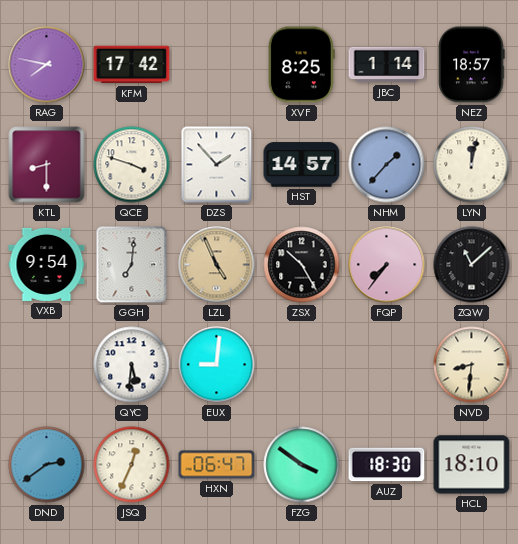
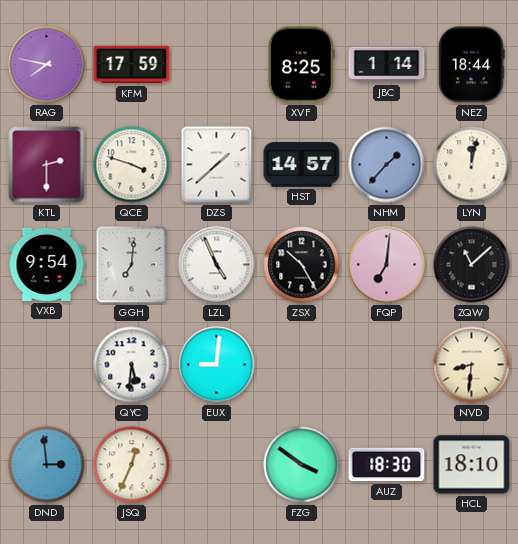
KFM: 17:42 -> 17:59
NEZ: 18:57 -> 18:44
KTL: 8:30 -> 2:30
DZS: 1:53 -> 1:38
LZL dial: champagne -> white
FQP: 7:36 -> 7:01
DND: 2:39 -> 2:59
HXN: 06:47 -> none
